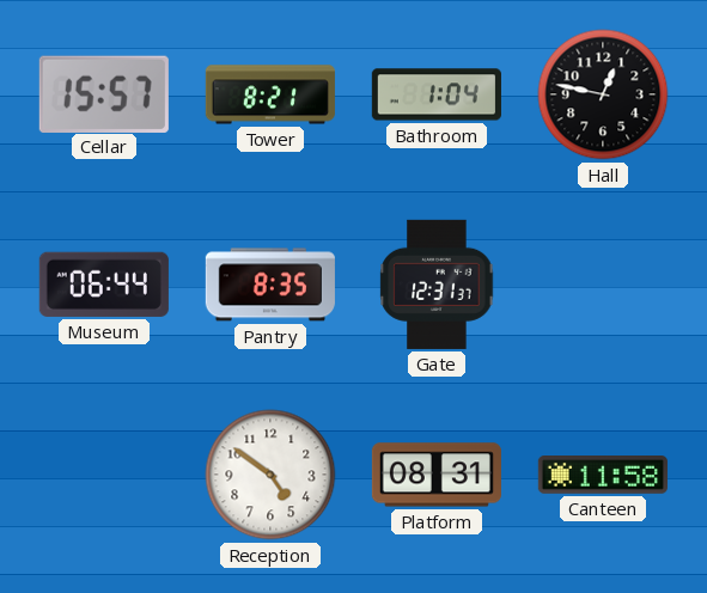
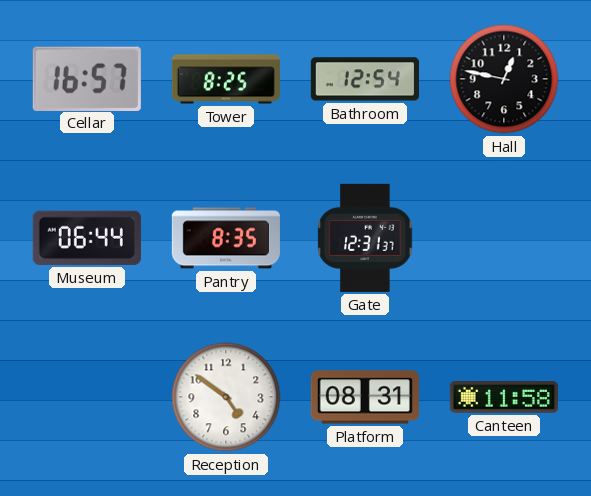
Cellar: 15:57 -> 16:57
Tower: 8:21 -> 8:25
Bathroom: 1:04 -> 12:54
